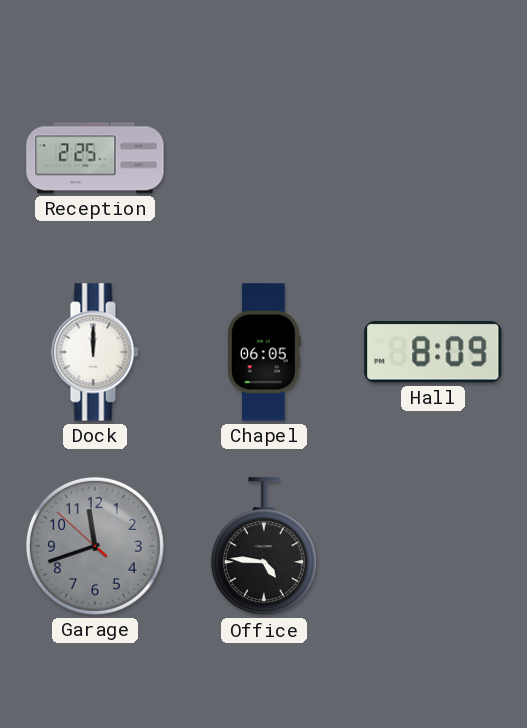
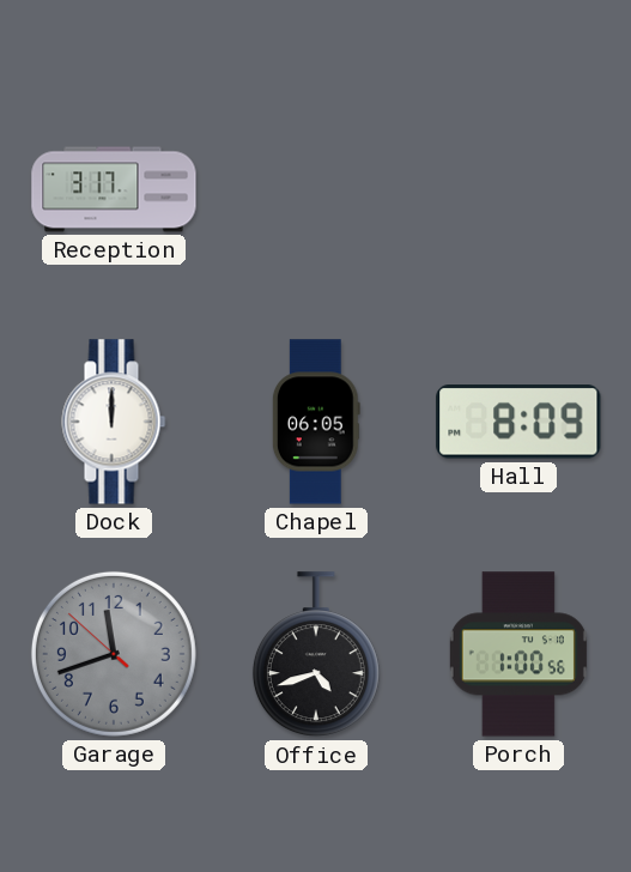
Reception: 2:25 -> 3:17
Office: 4:46 -> 4:42
Porch: none -> 1:00
